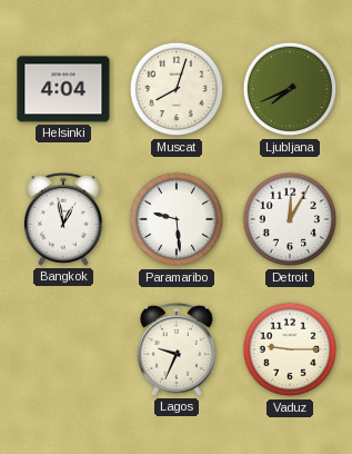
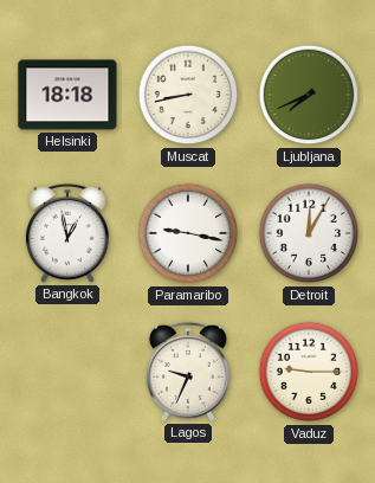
Helsinki: 4:04 -> 18:18
Muscat: 8:03 -> 8:43
Paramaribo: 9:29 -> 9:17
